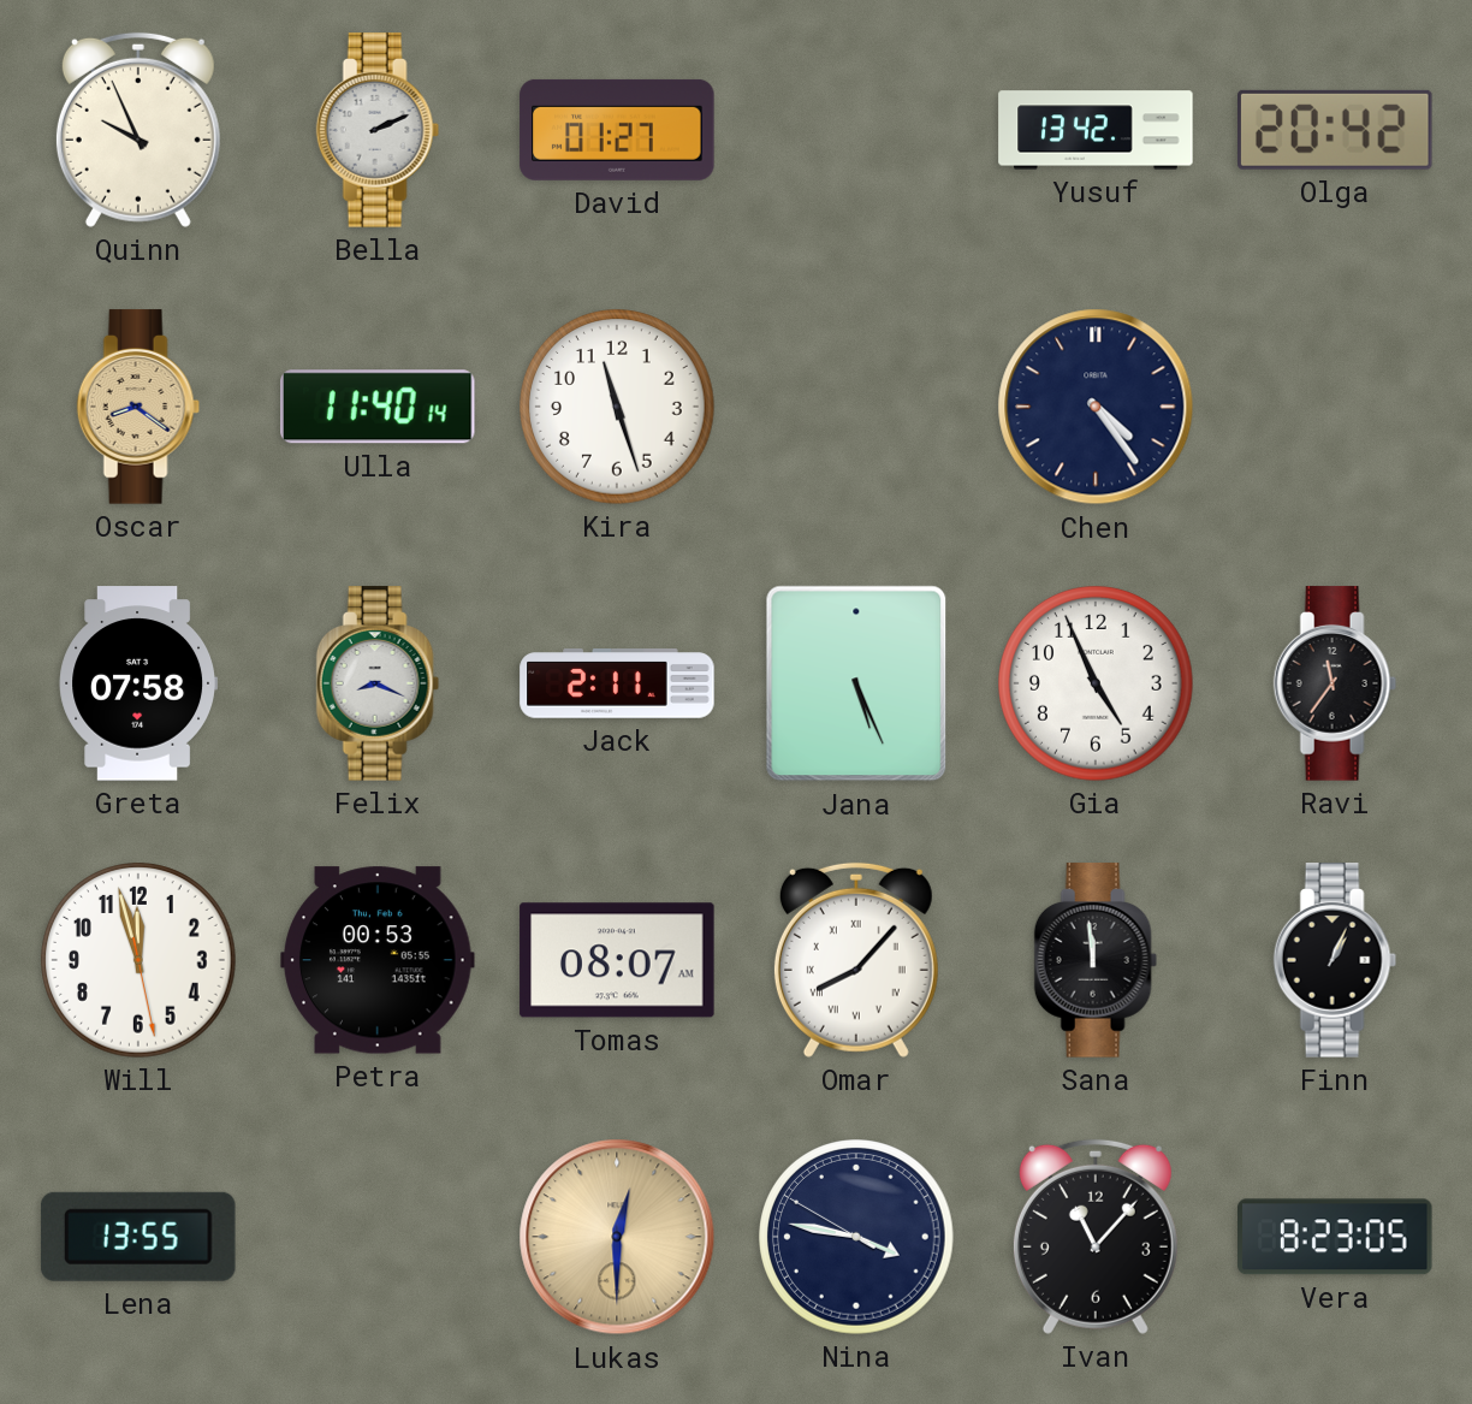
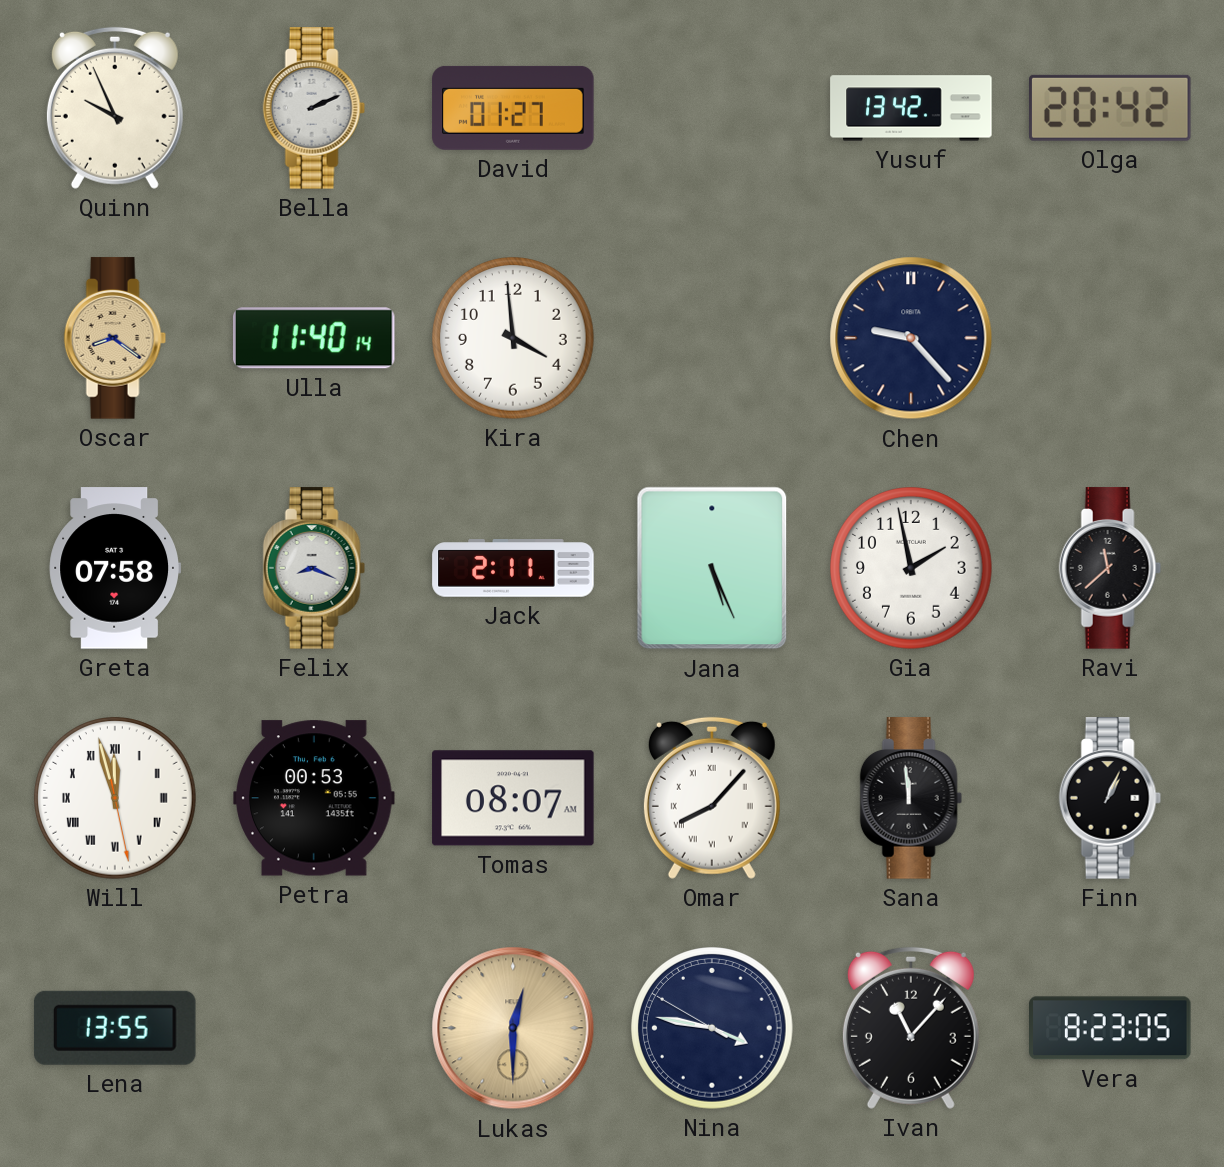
Kira: 11:27 -> 3:59
Chen: 4:24 -> 9:23
Gia: 4:56 -> 1:58
Ravi: 11:36 -> 11:38
Will numerals: Arabic -> Roman
